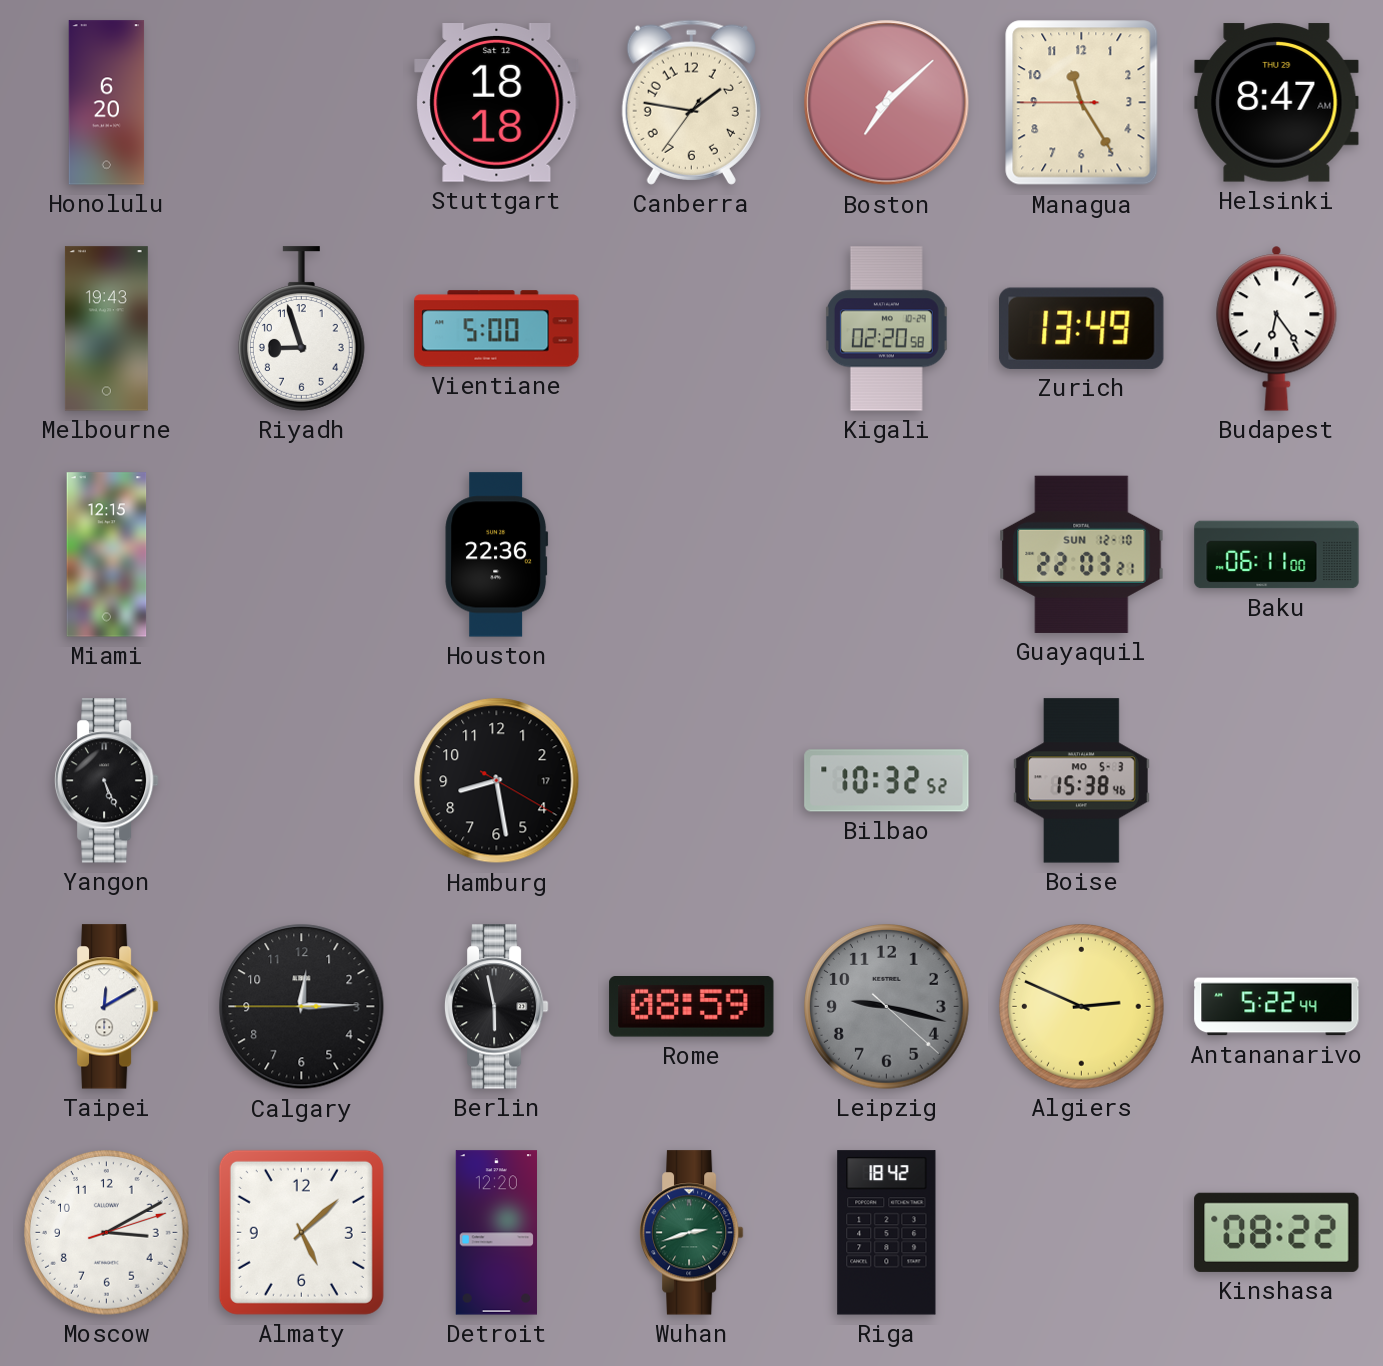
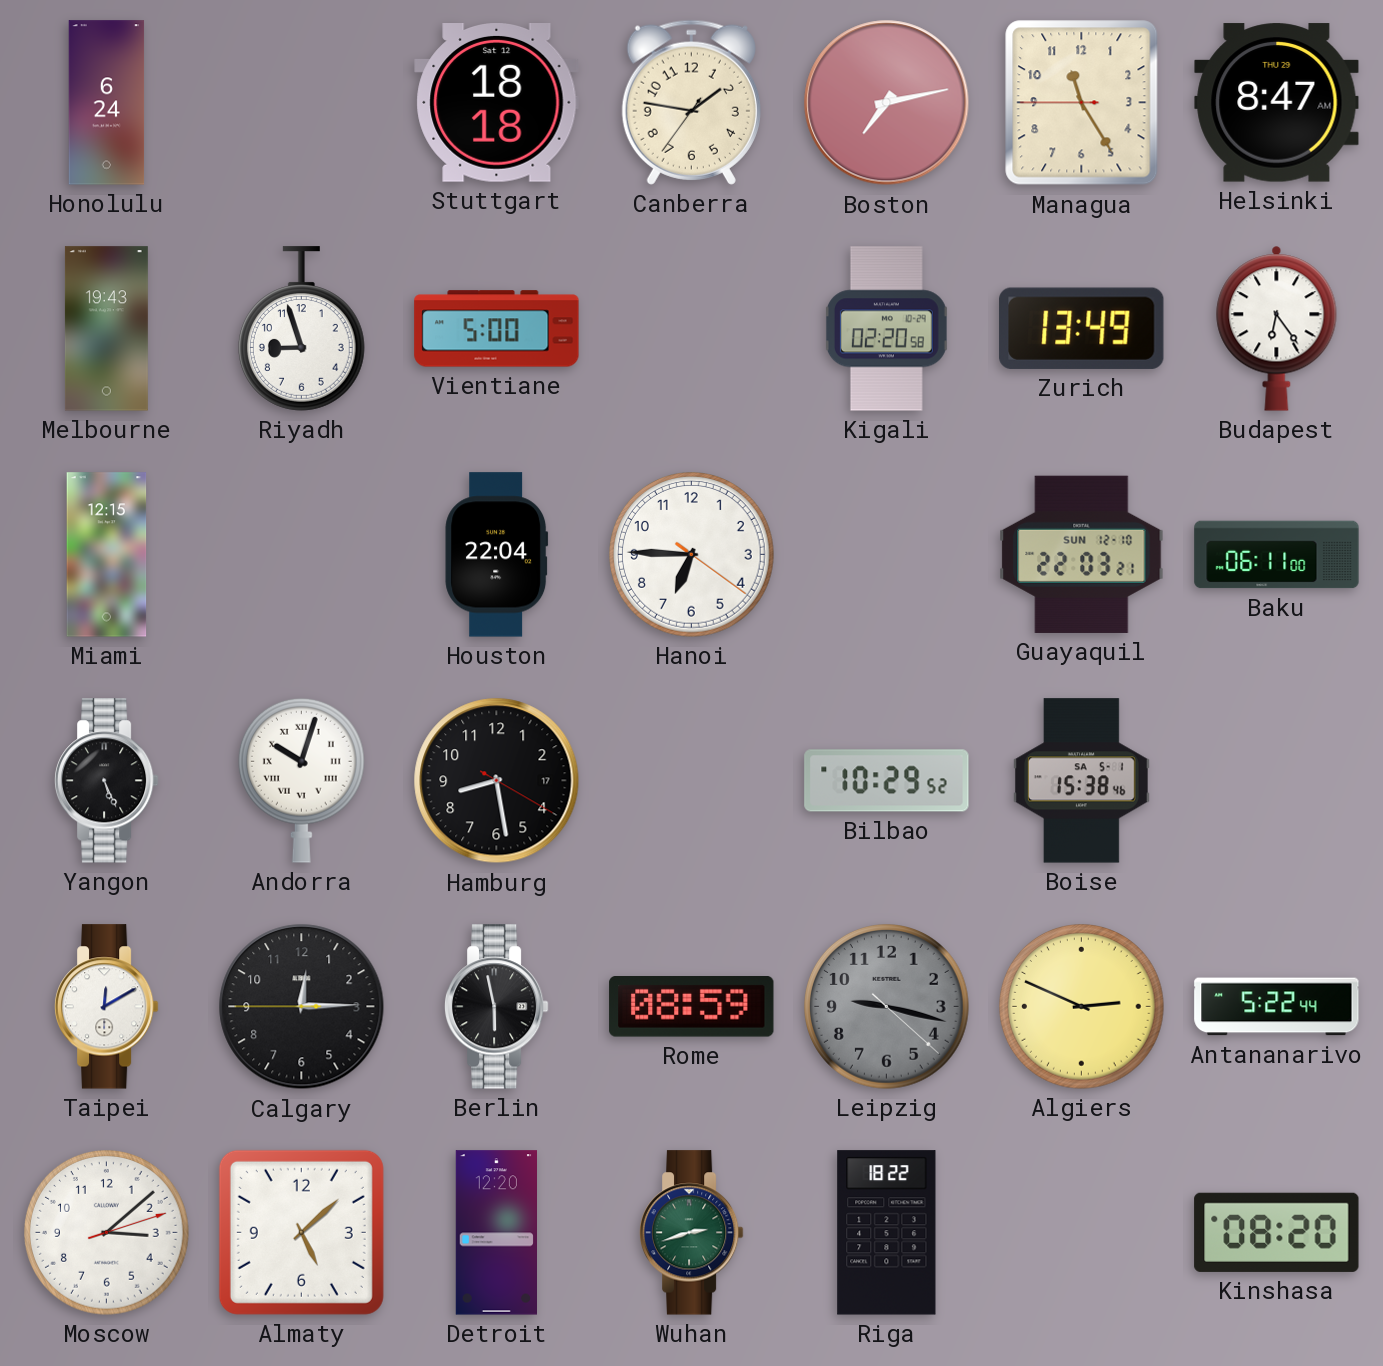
Honolulu: 6:20 -> 6:24
Boston: 7:08 -> 7:13
Houston: 22:36 -> 22:04
Hanoi: none -> 6:45
Andorra: none -> 10:03
Bilbao: 10:32 -> 10:29
Boise date: MO 5-3 -> SA 5-1
Moscow: 3:10 -> 3:08
Riga: 18:42 -> 18:22
Kinshasa: 08:22 -> 08:20
